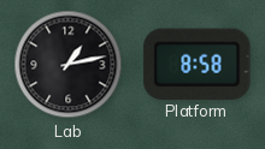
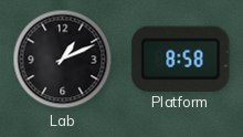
Lab: 1:13 -> 1:11
